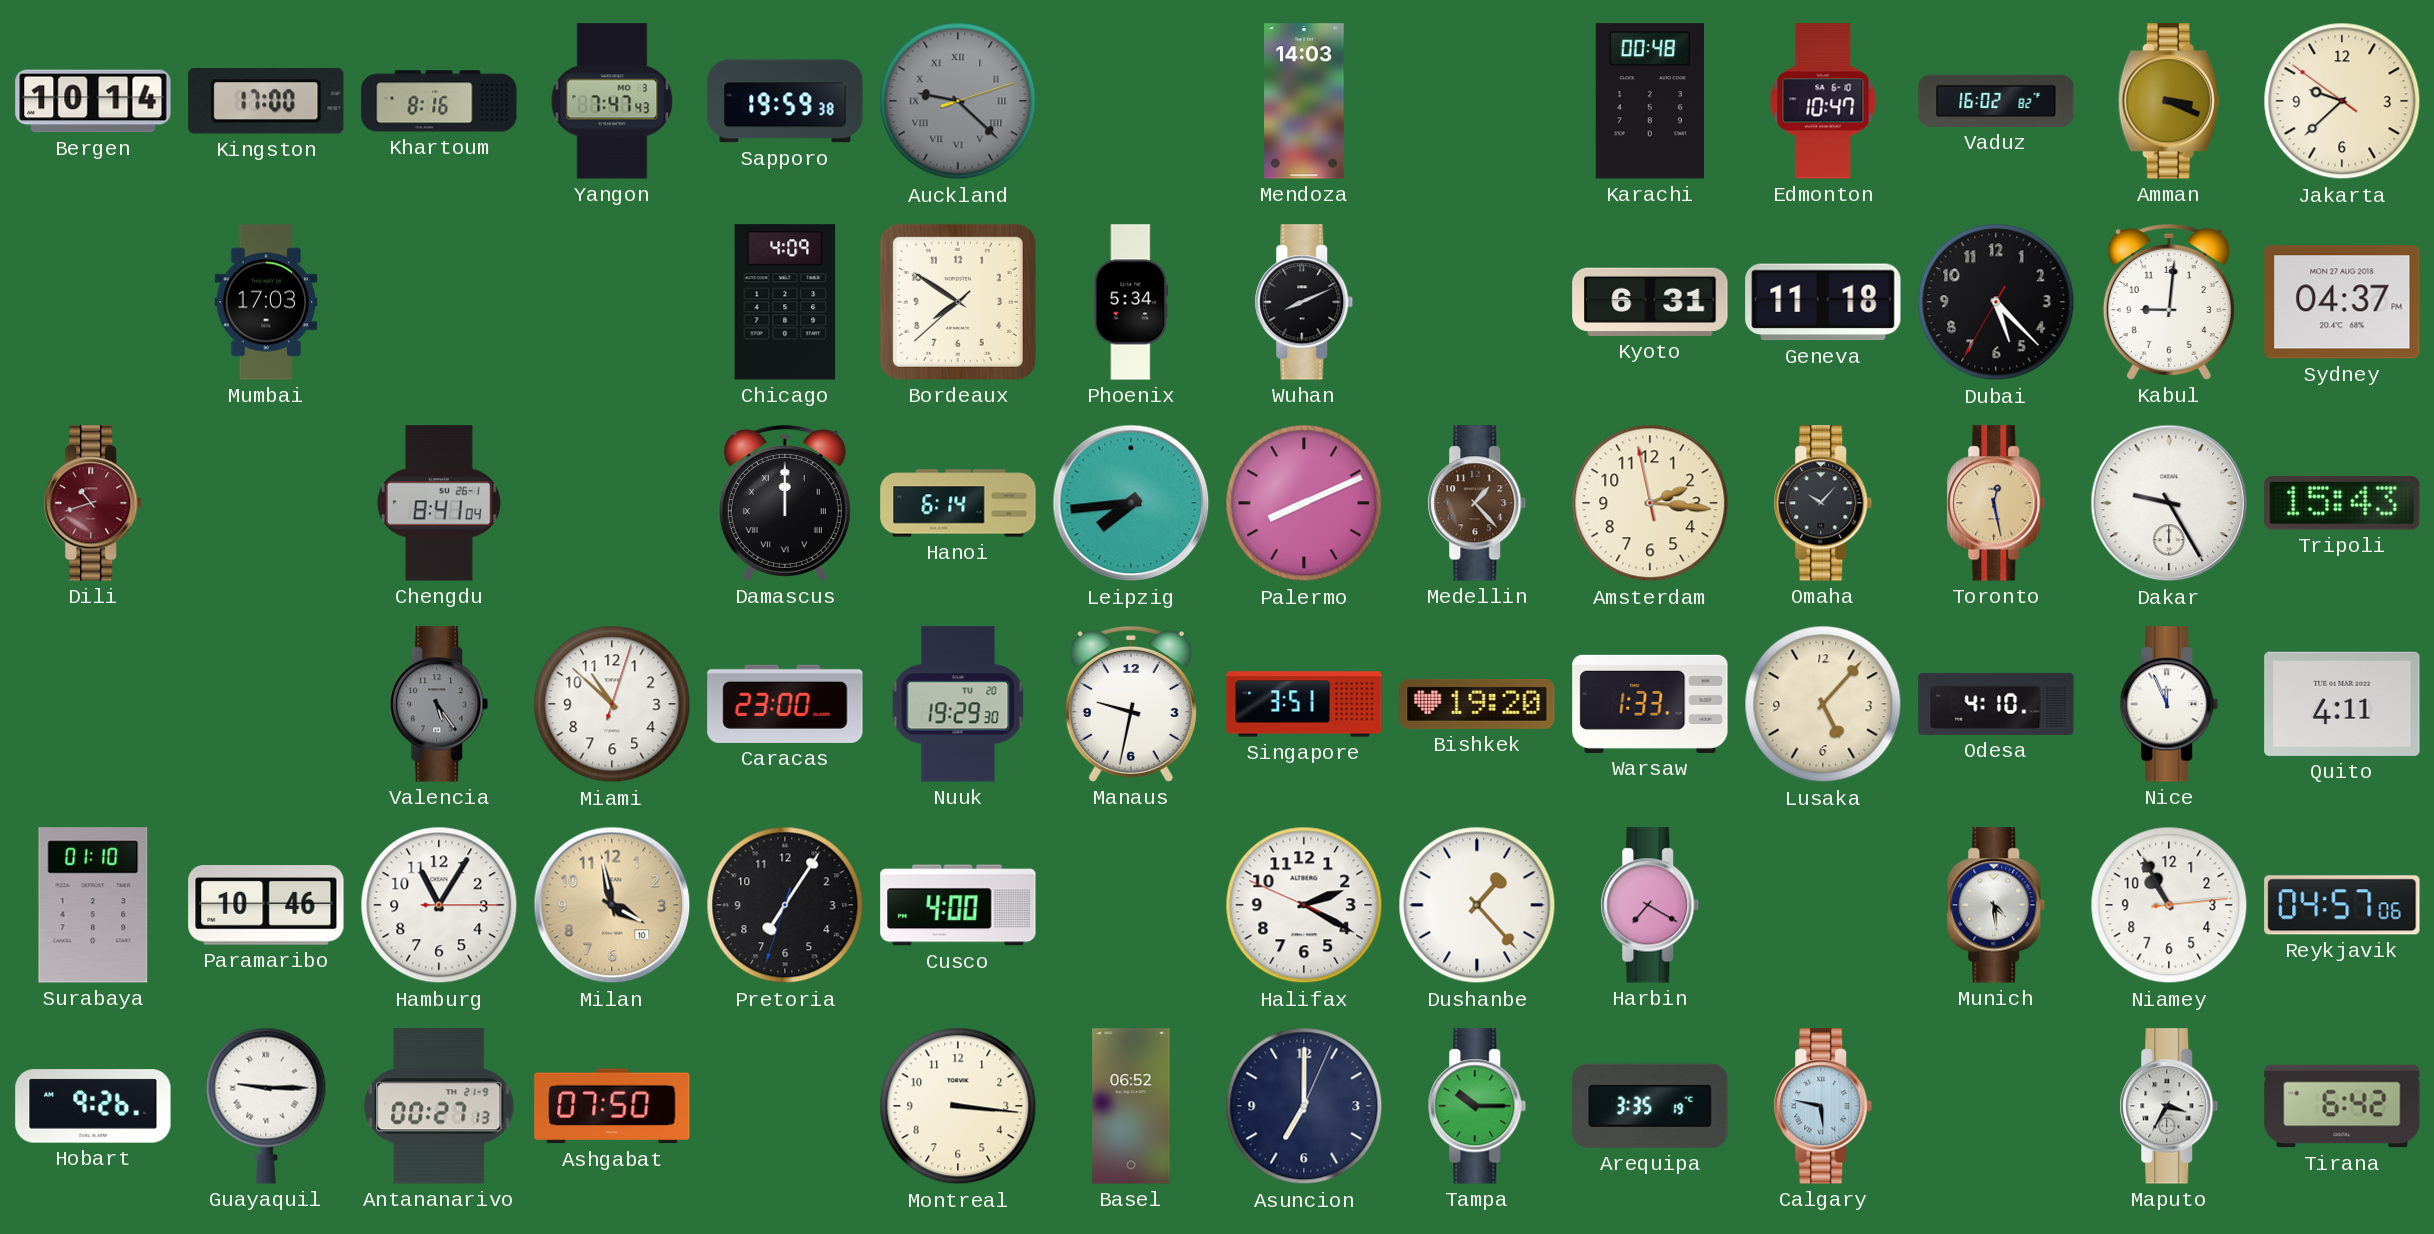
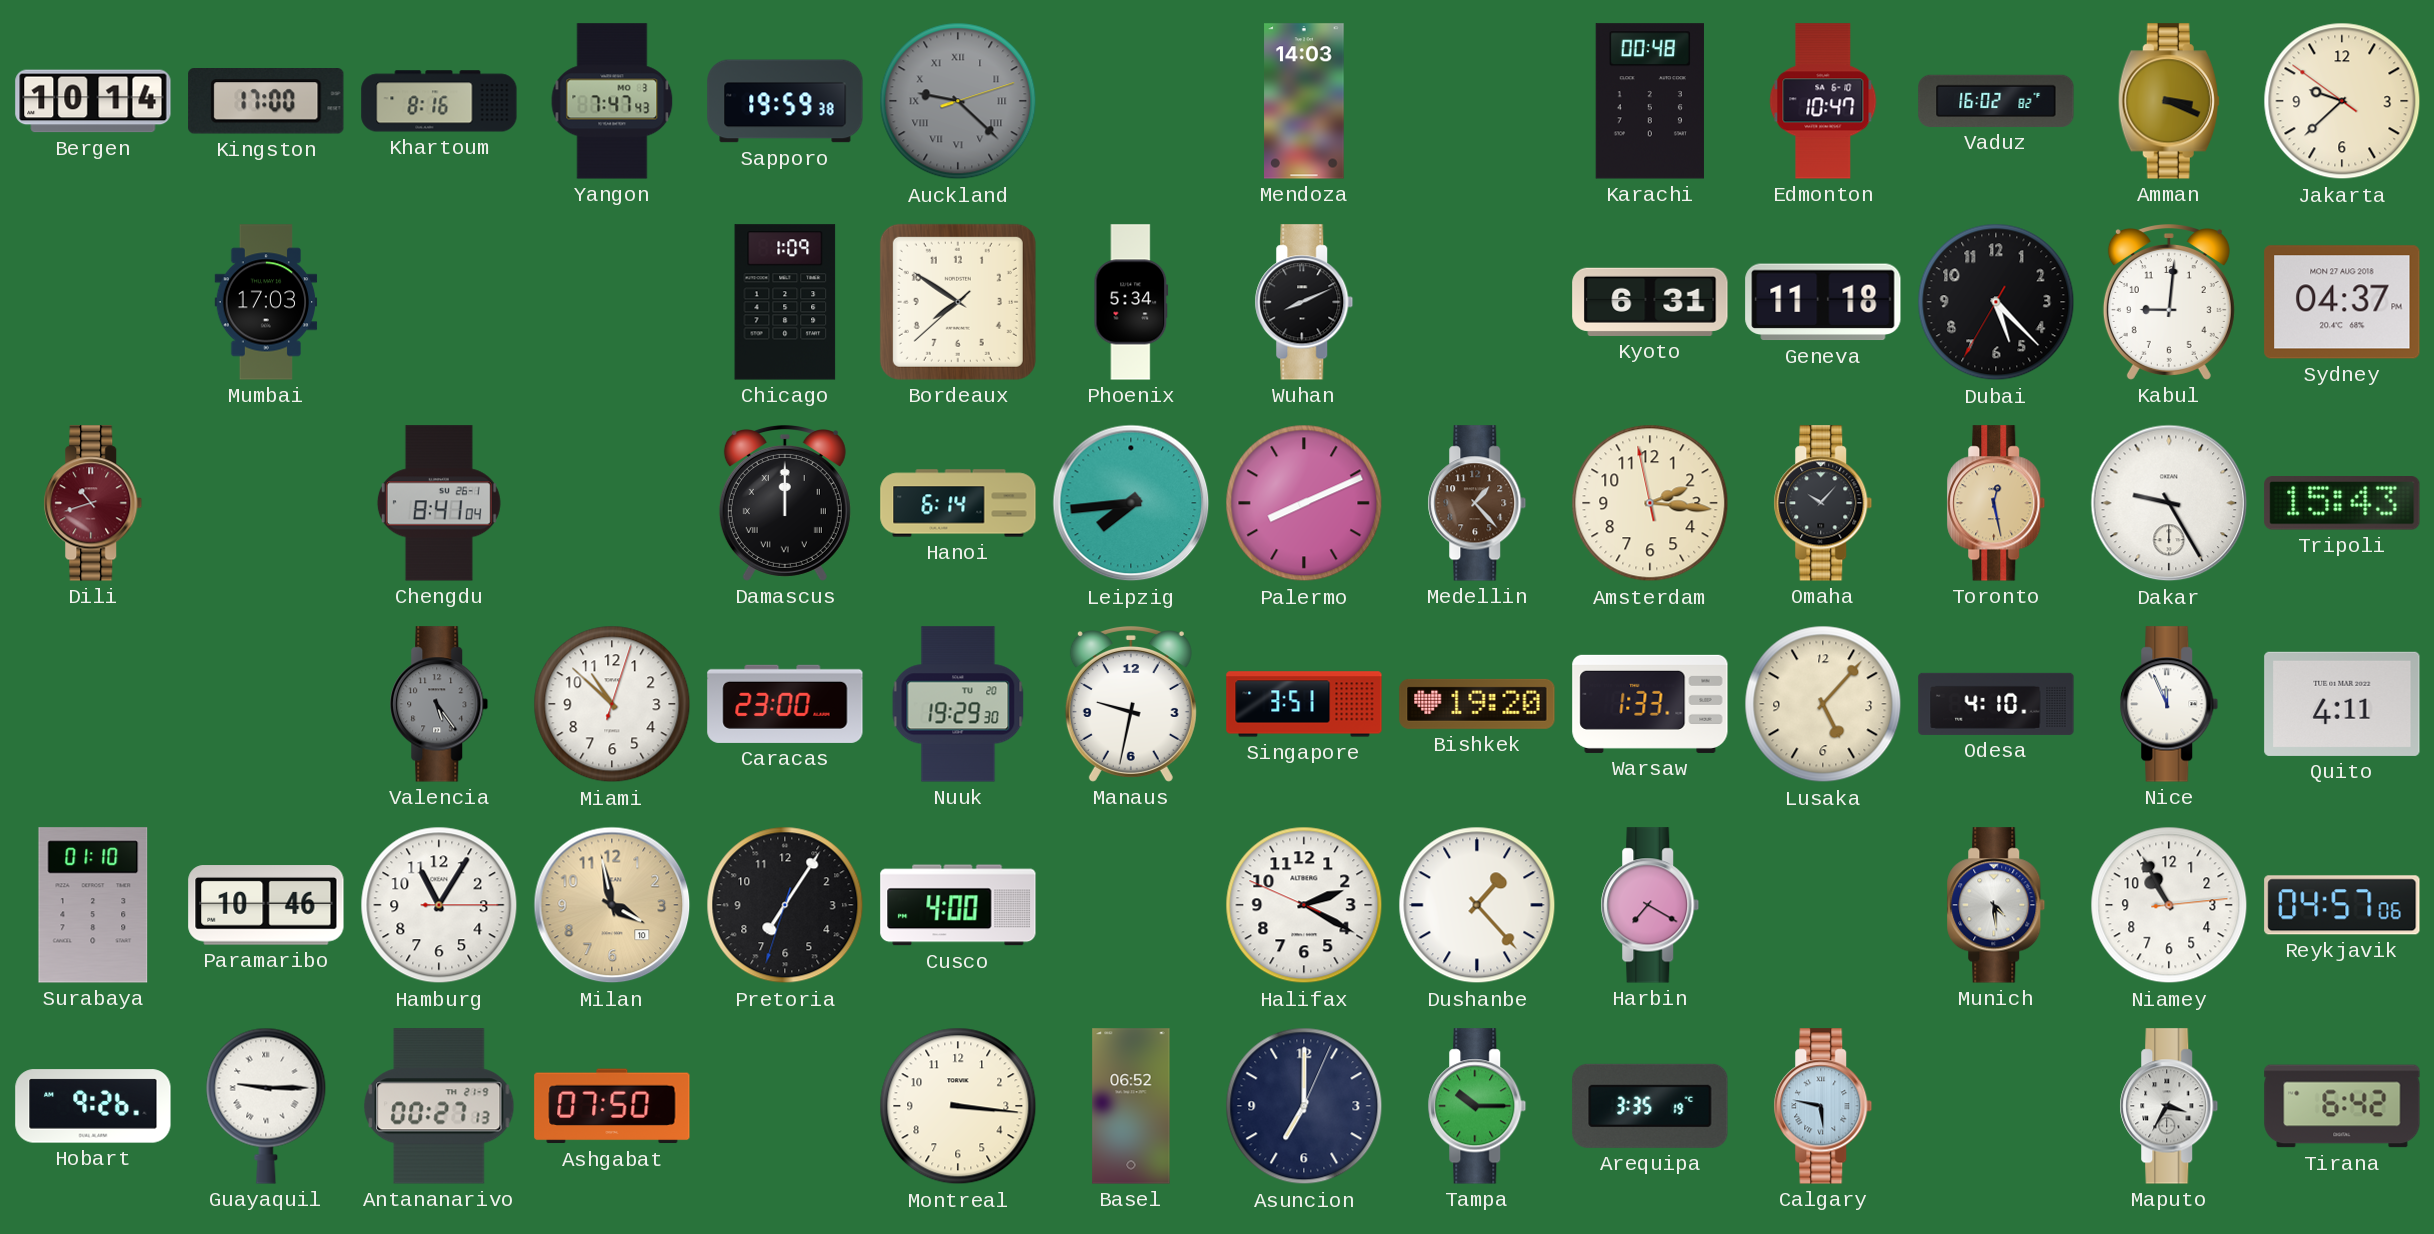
Chicago: 4:09 -> 1:09
